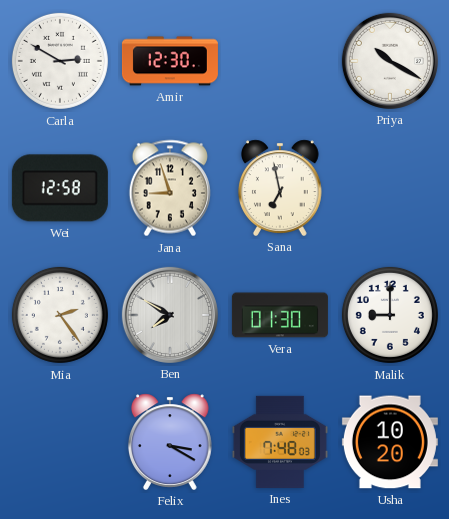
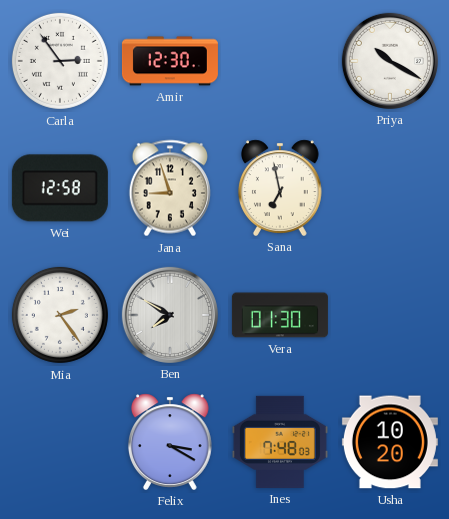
Carla: 2:50 -> 2:54
Malik: 9:00 -> none
